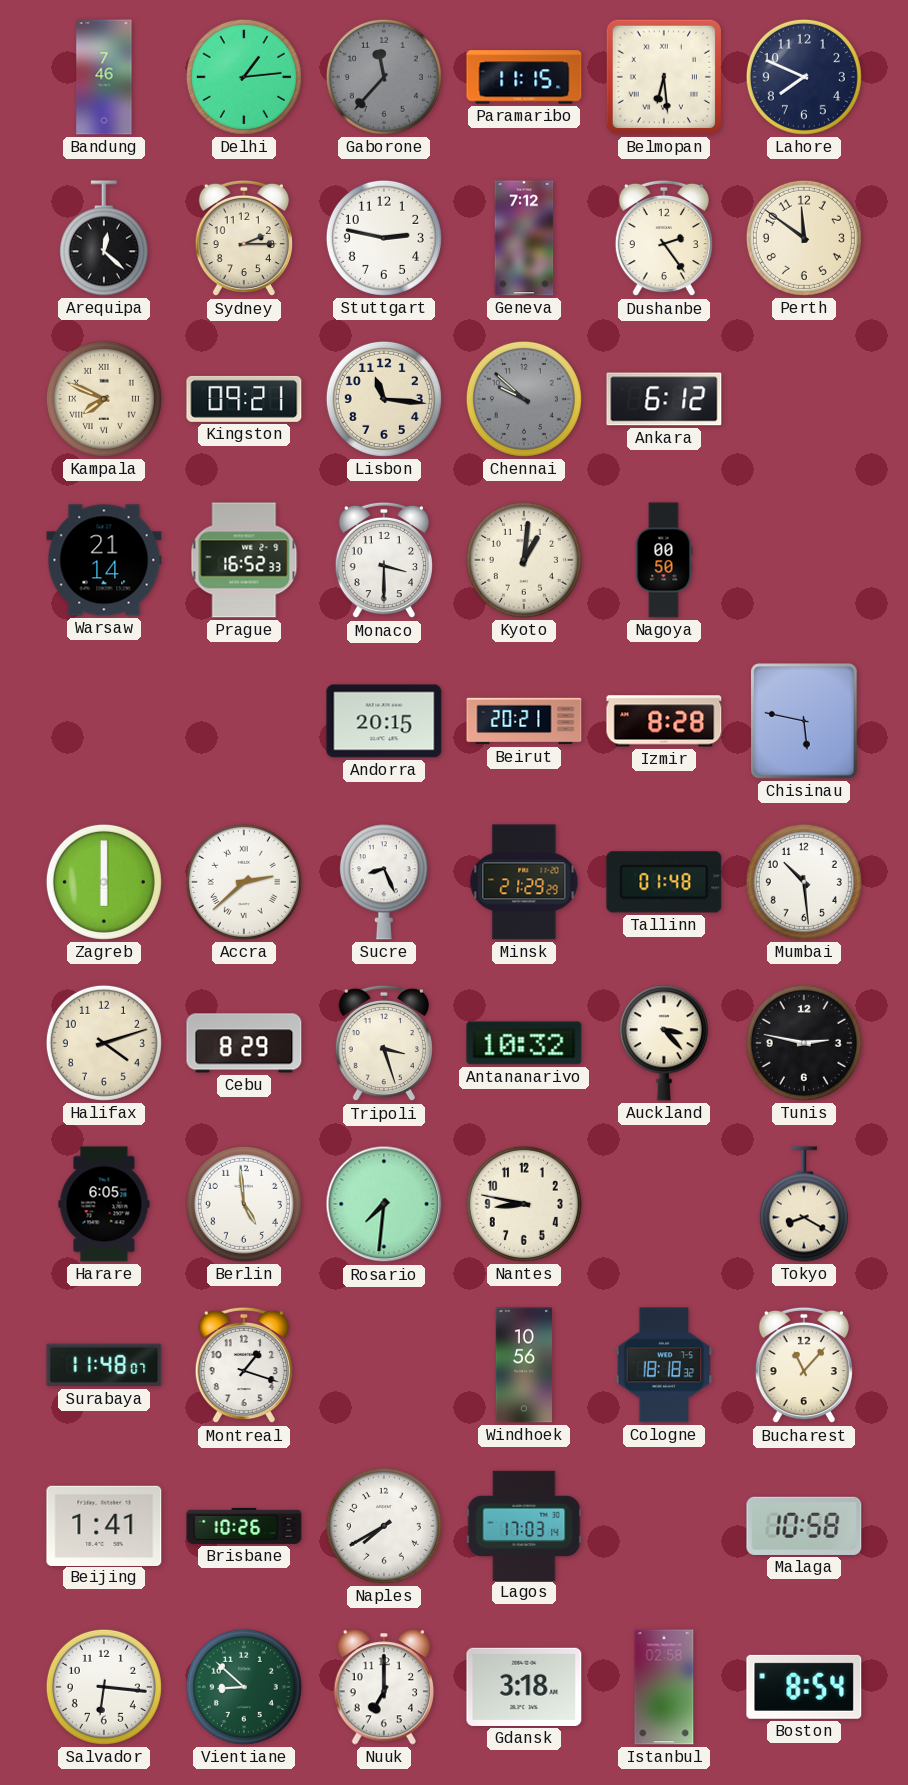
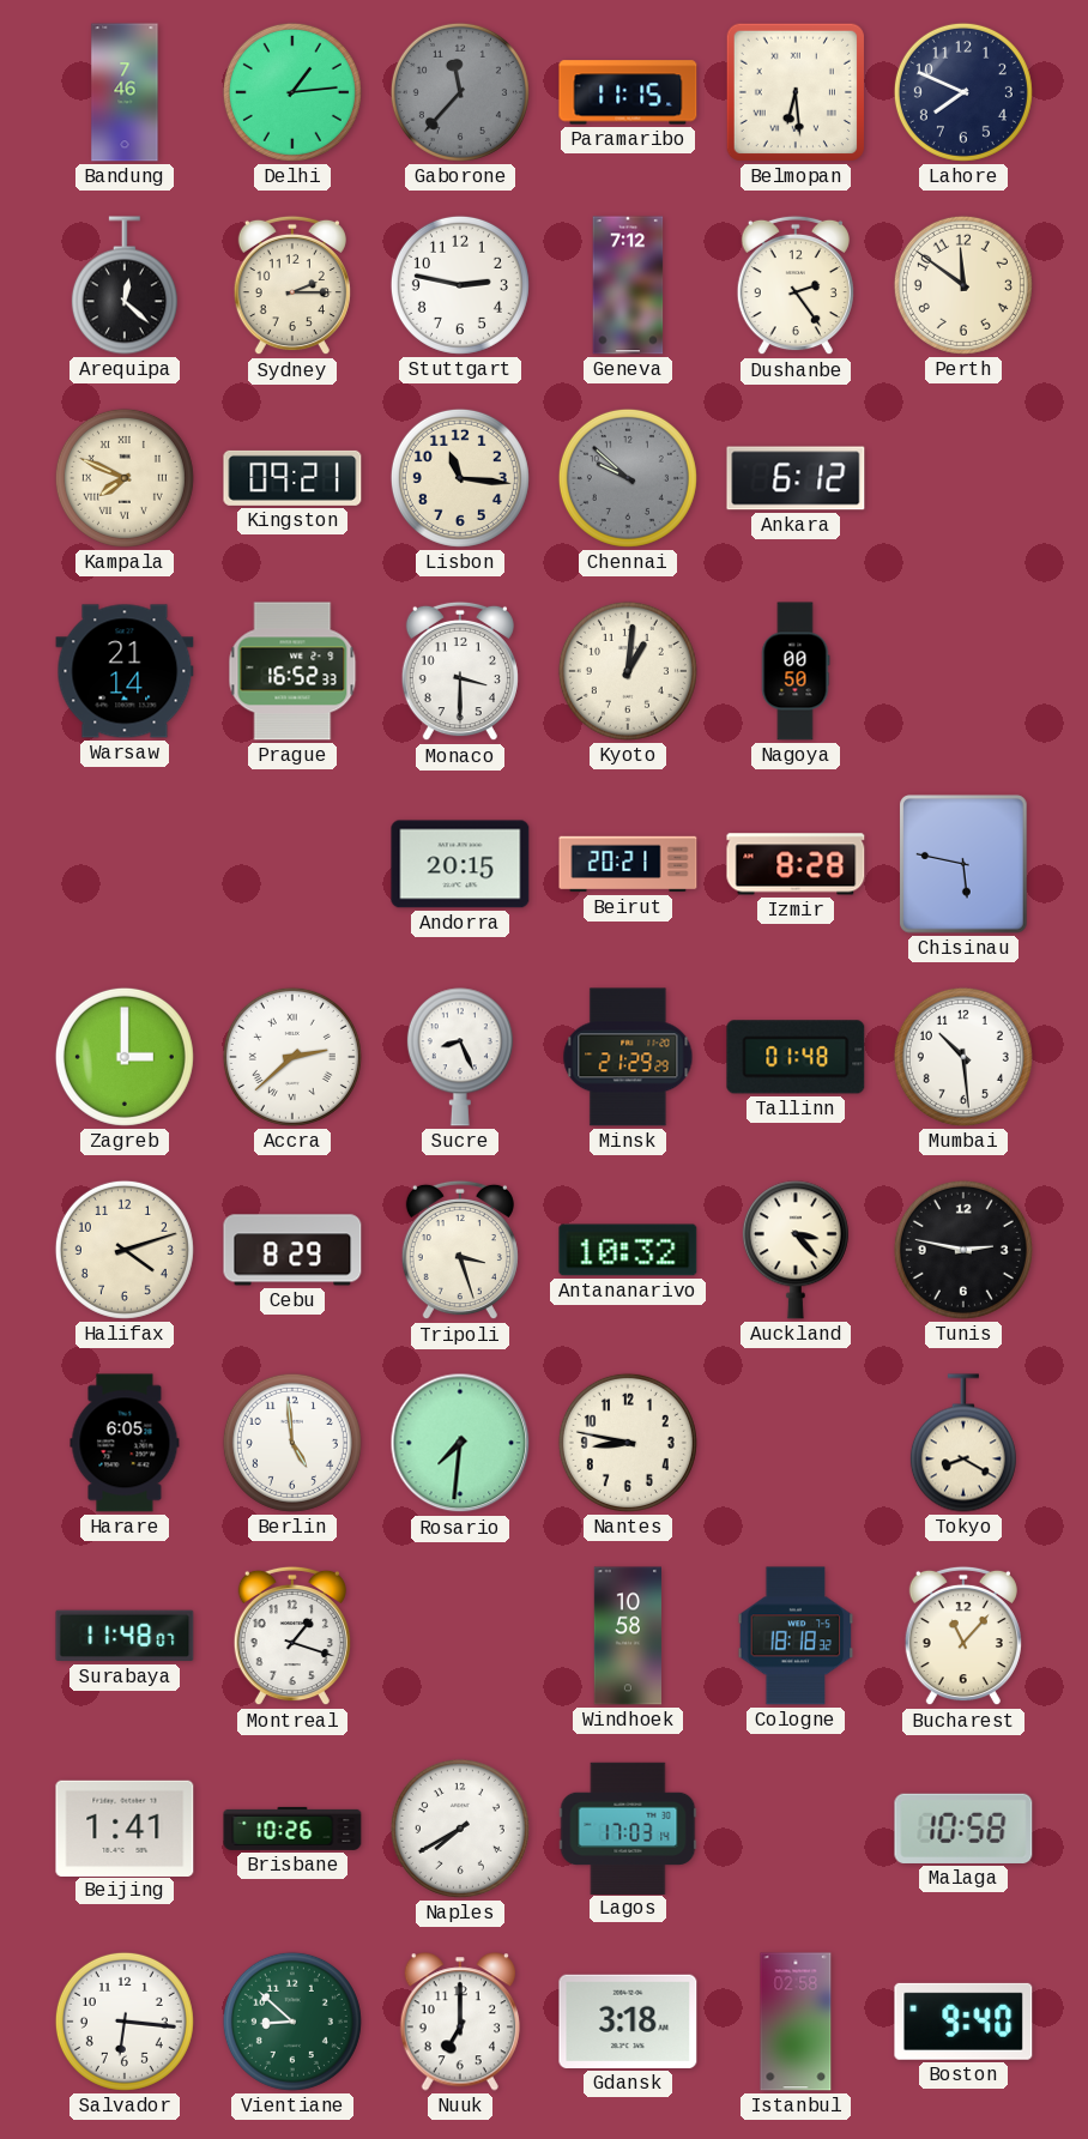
Zagreb: 6:00 -> 3:00
Windhoek: 10:56 -> 10:58
Boston: 8:54 -> 9:40
